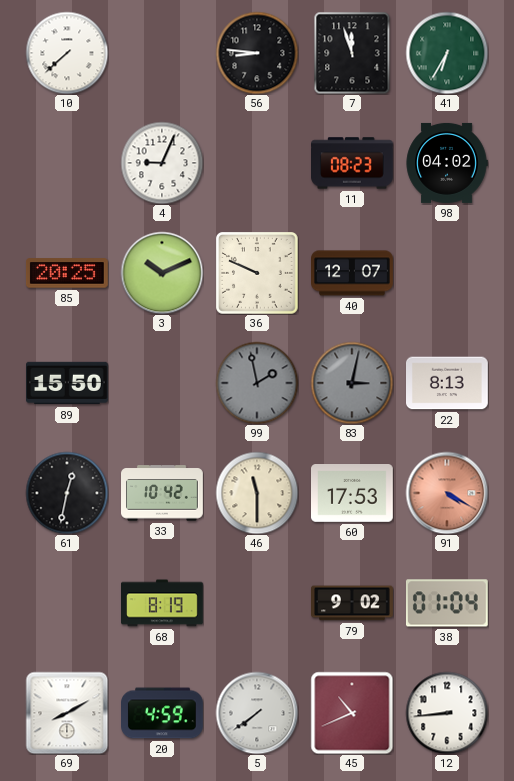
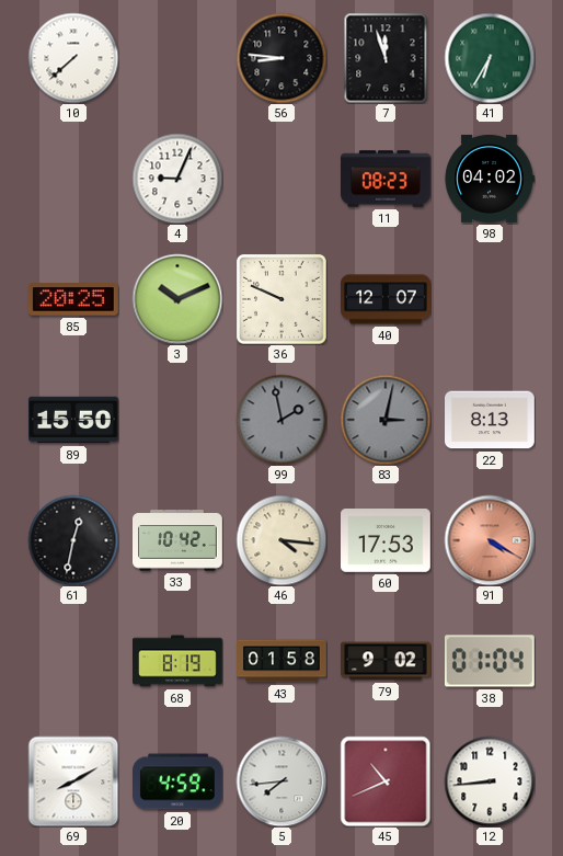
46: 11:30 -> 4:16
43: none -> 01:58
5: 7:39 -> 7:44
